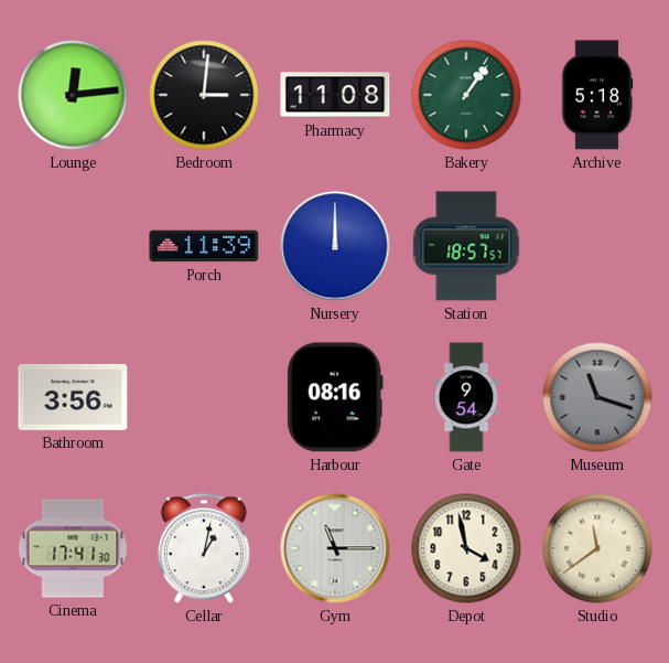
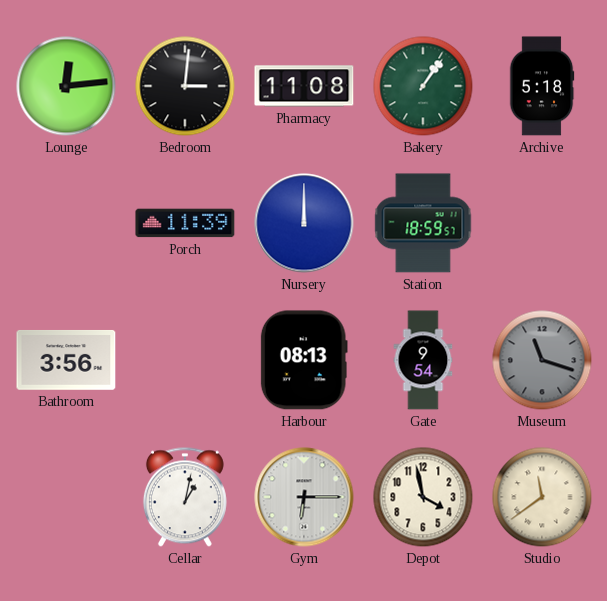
Station: 18:57 -> 18:59
Harbour: 08:16 -> 08:13
Cinema: 17:41 -> none
Gym: 11:15 -> 6:15
